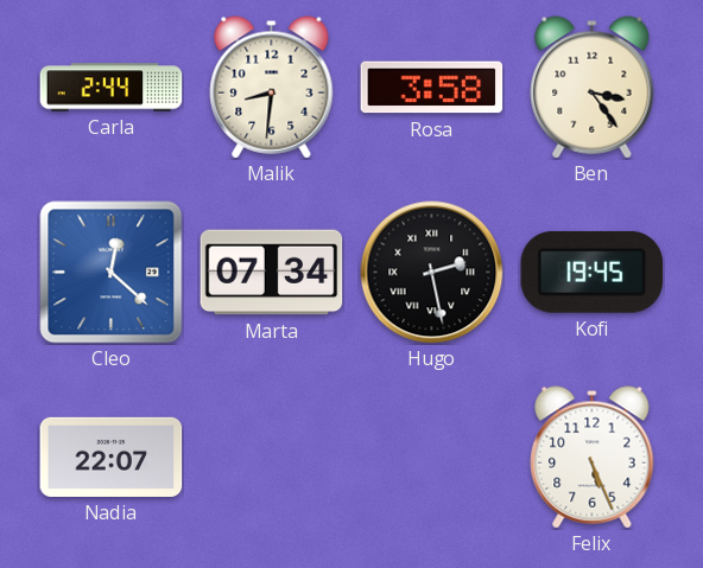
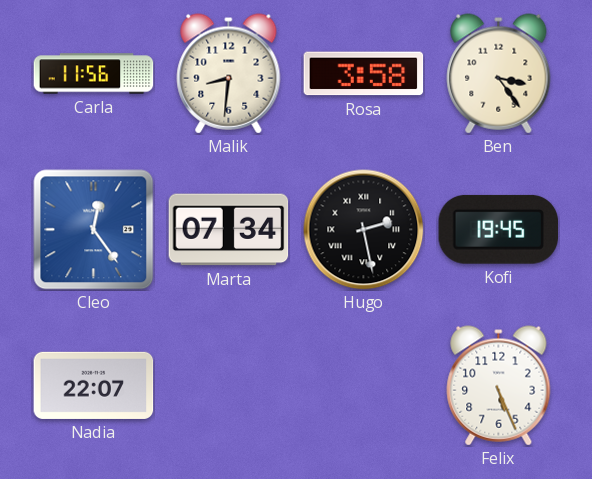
Carla: 2:44 -> 11:56
Cleo: 12:22 -> 12:24
